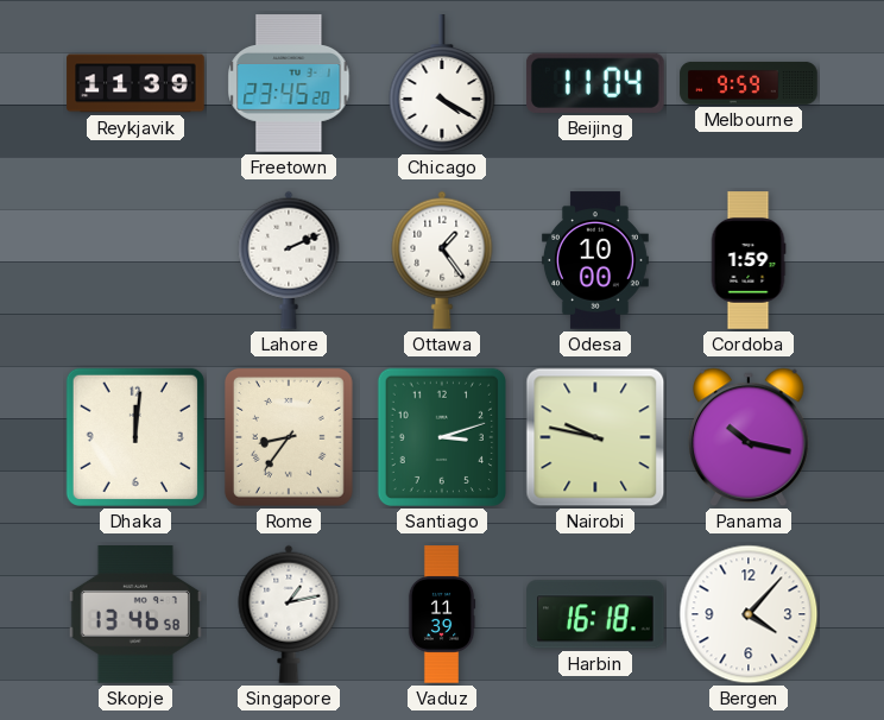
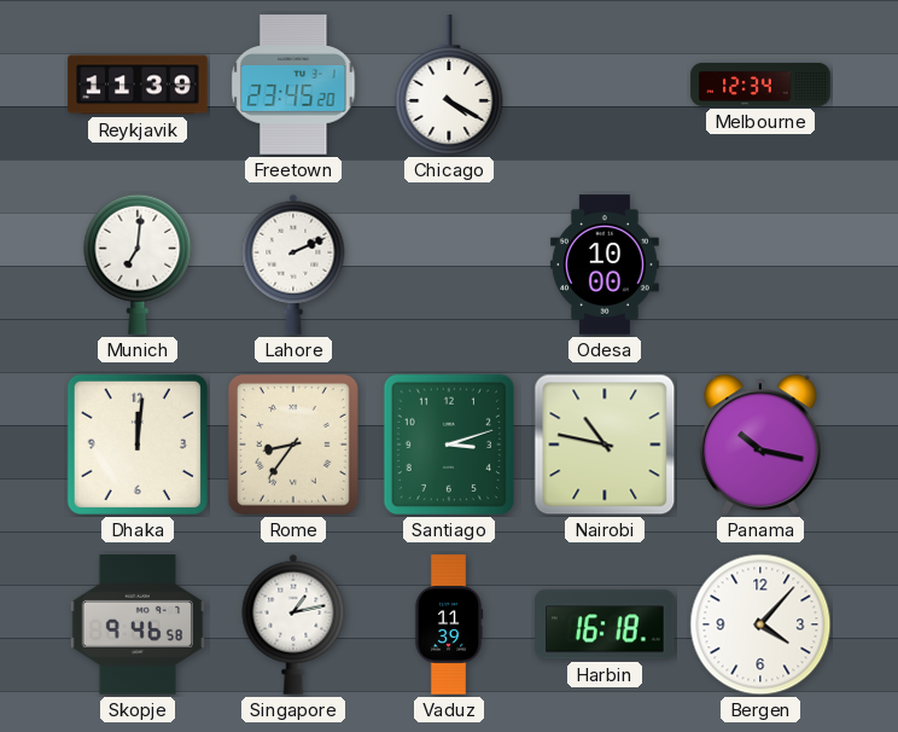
Beijing: 11:04 -> none
Melbourne: 9:59 -> 12:34
Munich: none -> 7:01
Ottawa: 1:24 -> none
Cordoba: 1:59 -> none
Nairobi: 9:47 -> 10:47
Skopje: 13:46 -> 9:46
